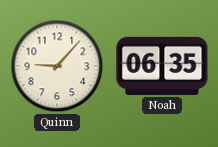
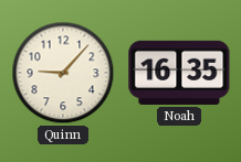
Noah: 06:35 -> 16:35
